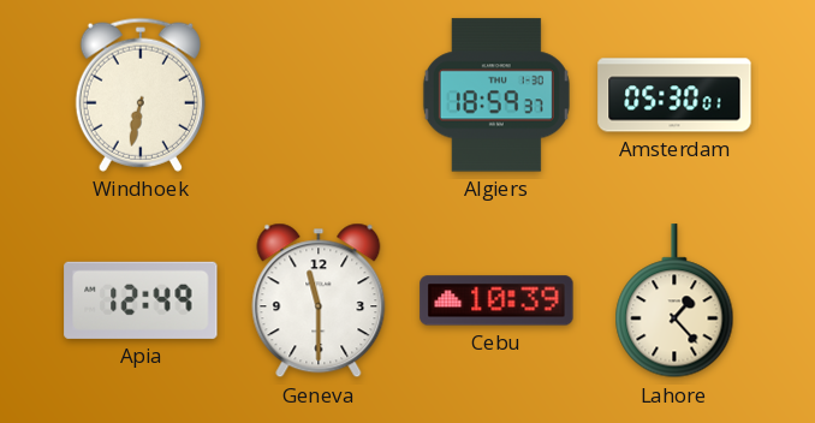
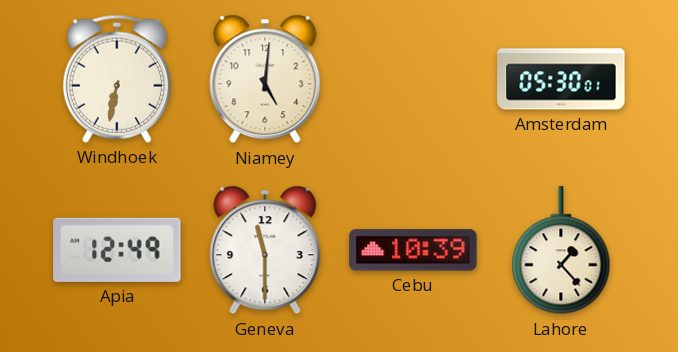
Niamey: none -> 5:01
Algiers: 18:59 -> none
